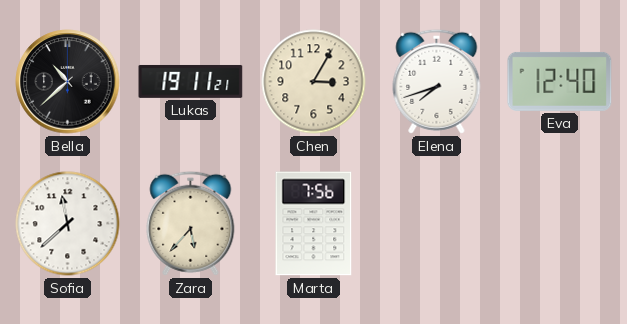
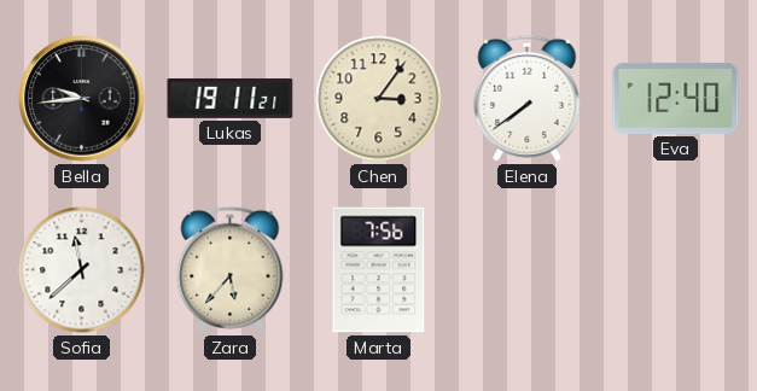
Bella: 10:38 -> 9:44
Chen: 3:05 -> 3:06
Elena: 7:42 -> 7:39
